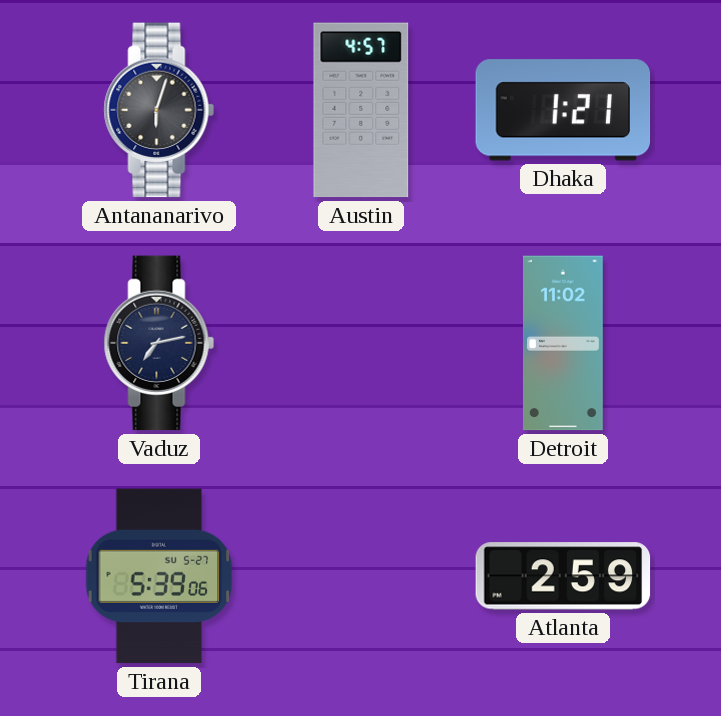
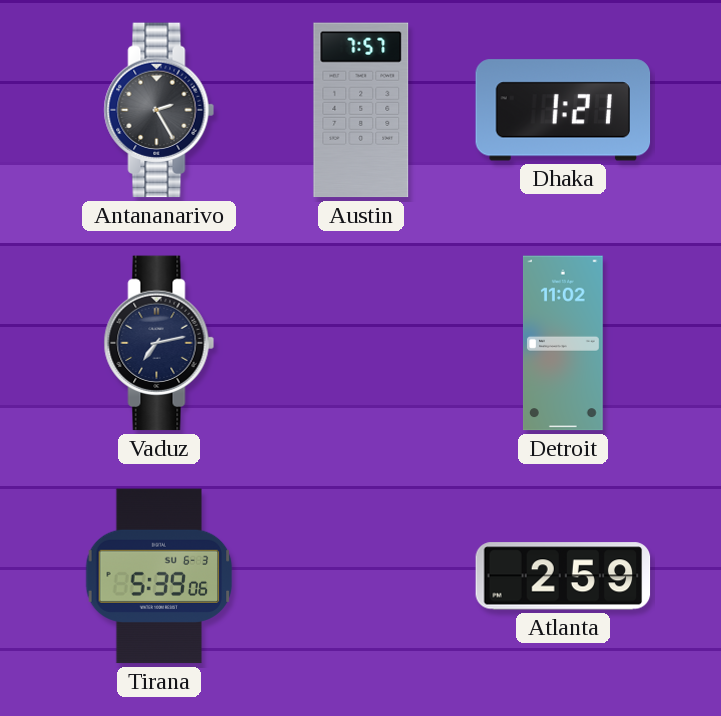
Antananarivo: 6:03 -> 2:25
Austin: 4:57 -> 7:57
Tirana date: SU 5-27 -> SU 6-3
